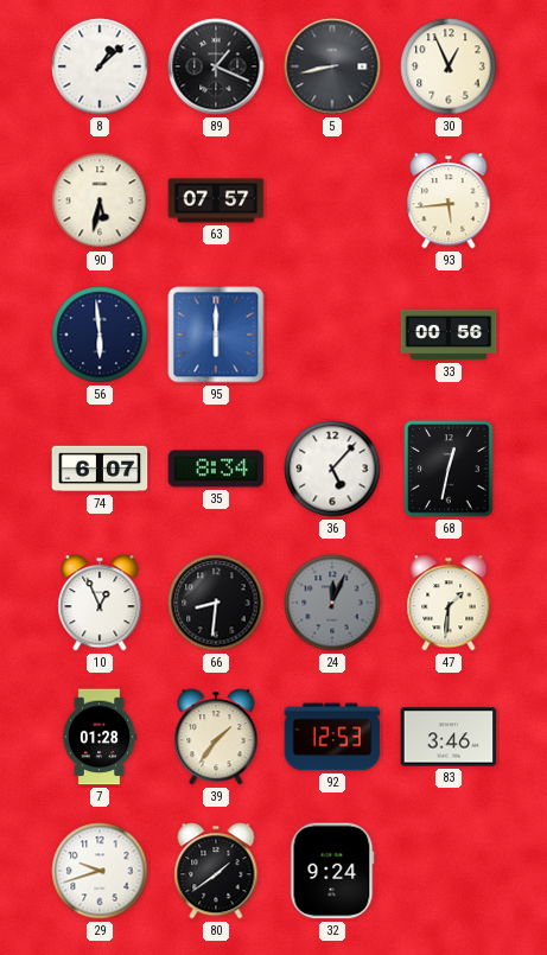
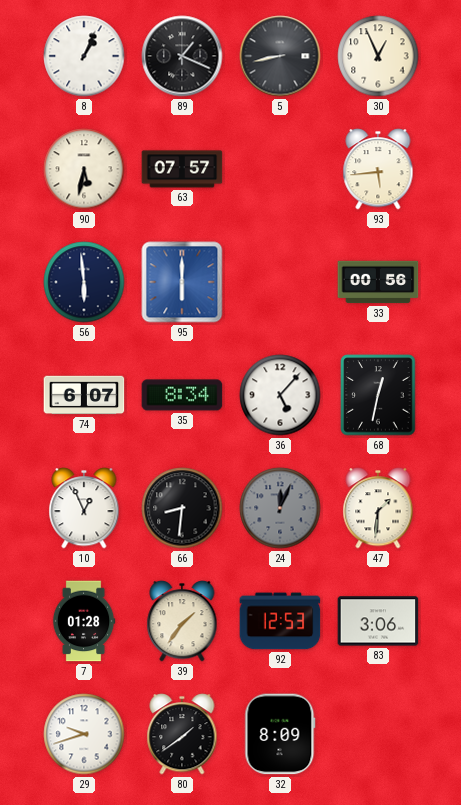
8: 1:08 -> 1:04
83: 3:46 -> 3:06
32: 9:24 -> 8:09
